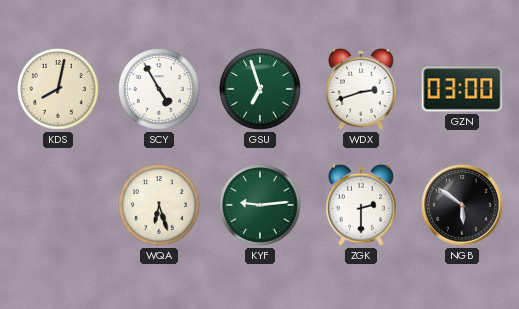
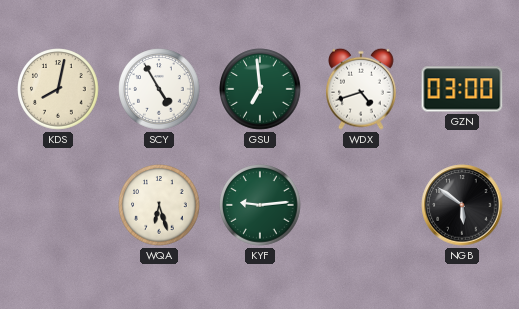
GSU: 6:57 -> 6:59
WDX: 2:42 -> 4:42
ZGK: 2:30 -> none
